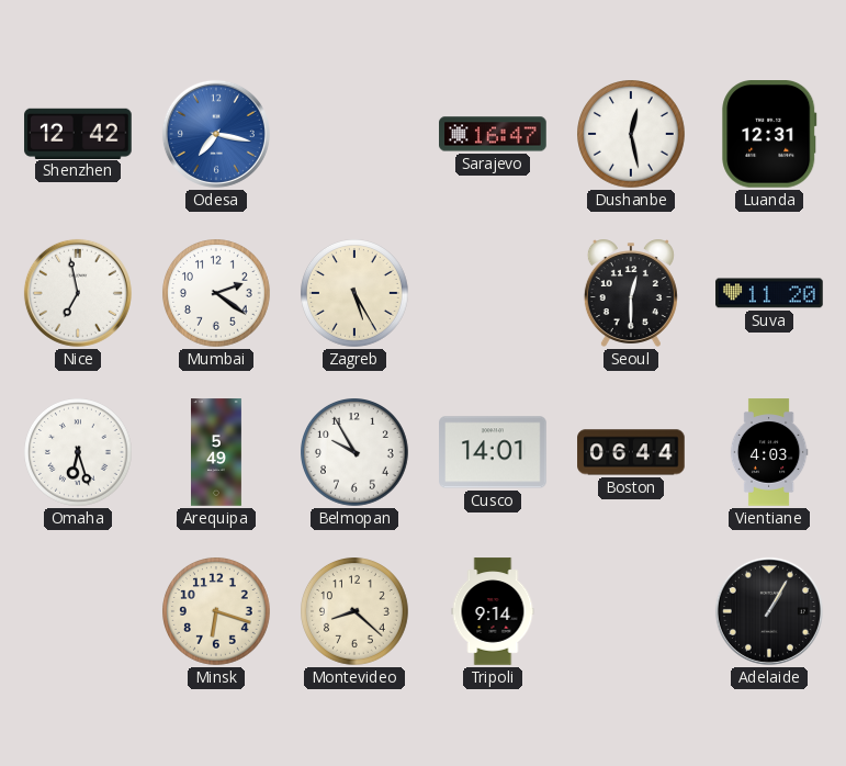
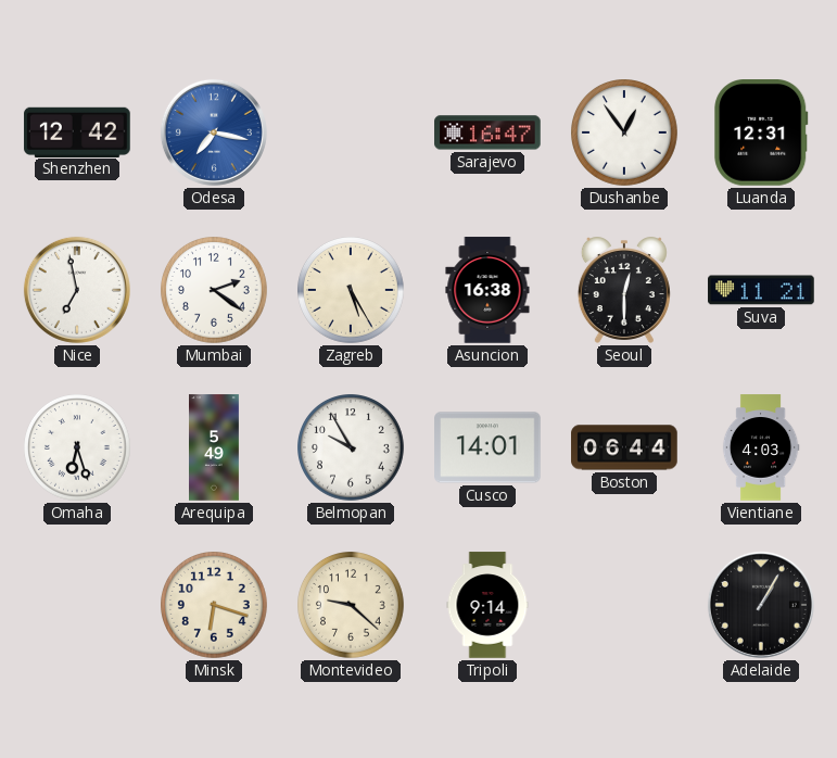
Dushanbe: 12:28 -> 12:54
Asuncion: none -> 16:38
Suva: 11:20 -> 11:21
Montevideo: 8:22 -> 9:22
